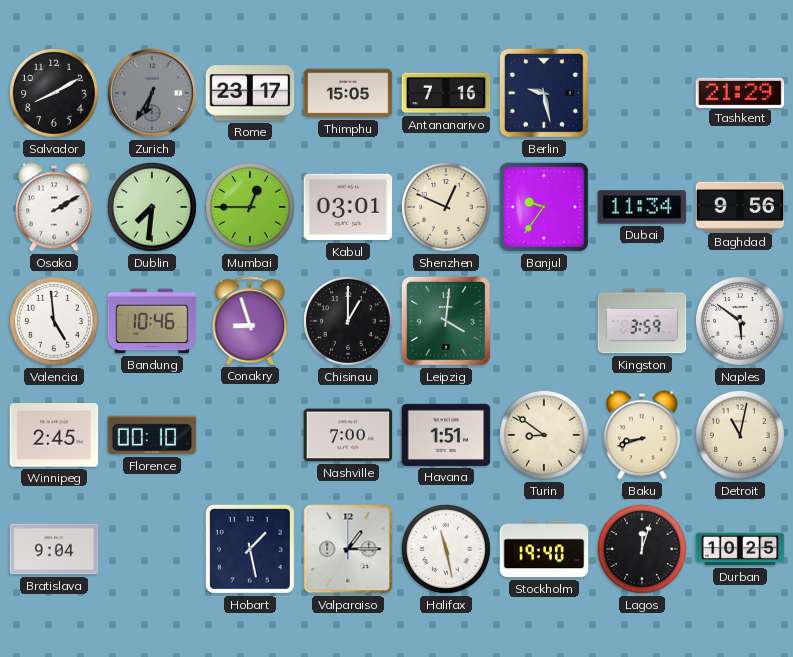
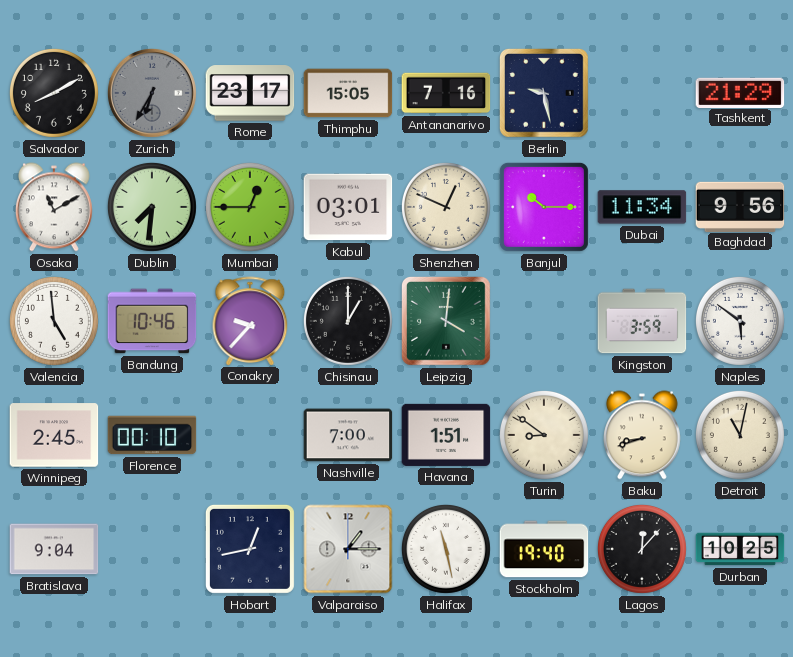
Osaka: 2:10 -> 11:10
Banjul: 9:36 -> 10:15
Conakry: 8:57 -> 9:37
Hobart: 1:28 -> 12:43
Lagos: 12:03 -> 12:07
